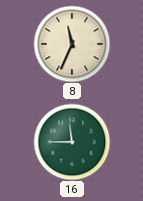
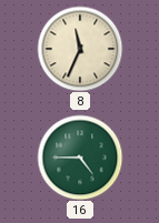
16: 11:45 -> 4:45
